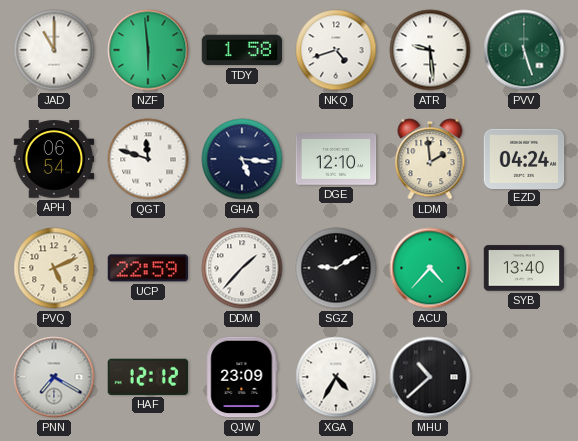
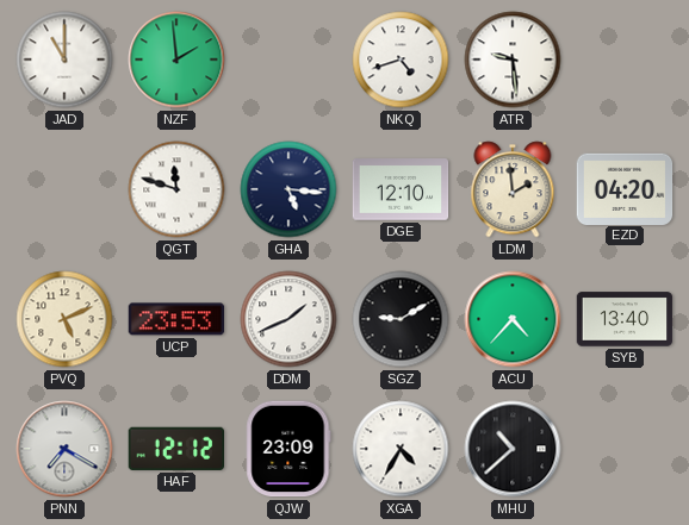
NZF: 5:59 -> 1:59
TDY: 1:58 -> none
PVV: 5:27 -> none
APH: 06:54 -> none
EZD: 04:24 -> 04:20
UCP: 22:59 -> 23:53
DDM: 1:37 -> 1:41
